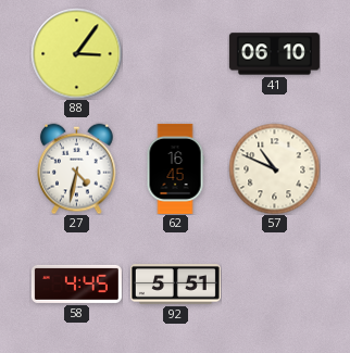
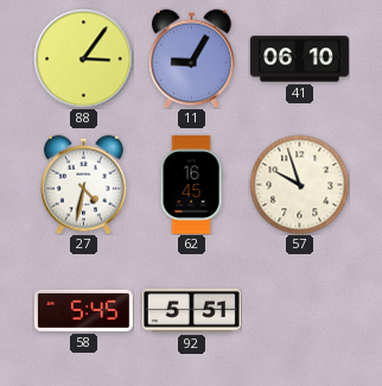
11: none -> 9:05
57: 10:49 -> 9:57
58: 4:45 -> 5:45
